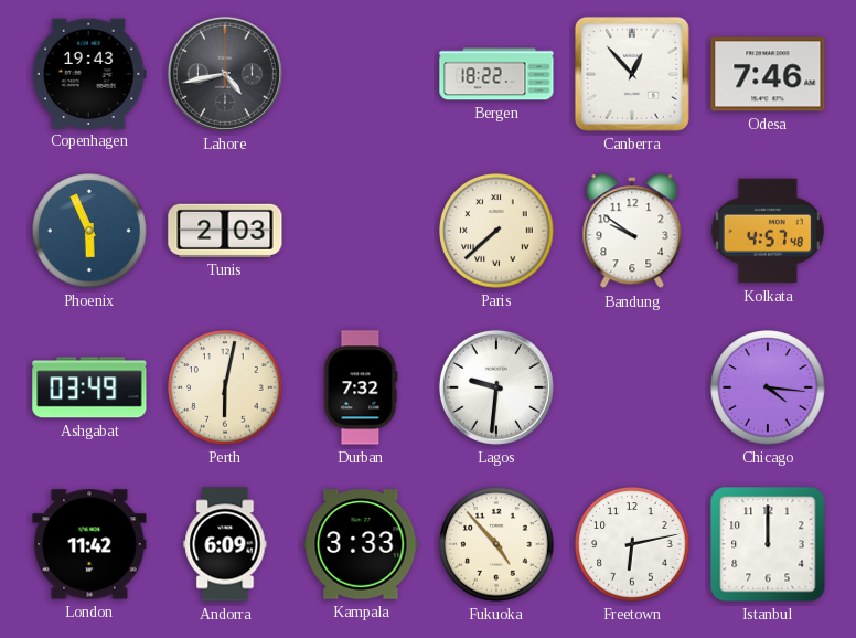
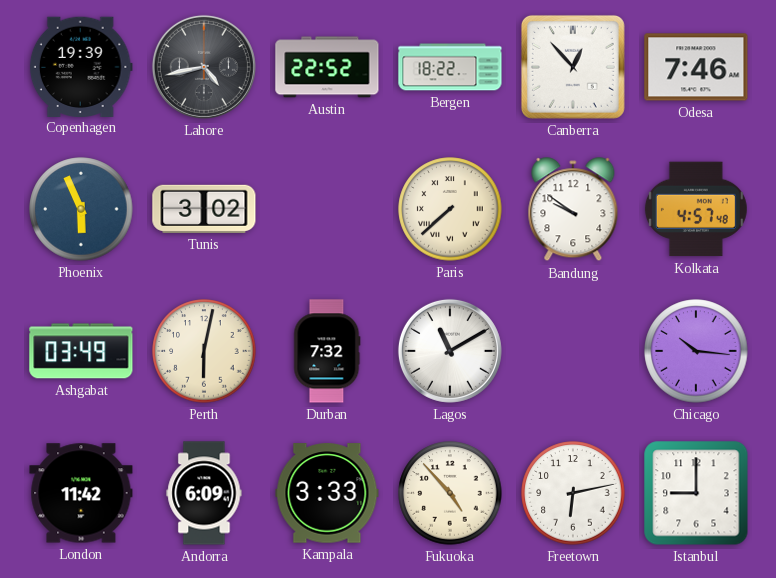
Copenhagen: 19:43 -> 19:39
Austin: none -> 22:52
Tunis: 2:03 -> 3:02
Lagos: 9:31 -> 11:10
Chicago: 4:16 -> 10:16
Istanbul: 12:00 -> 9:00
